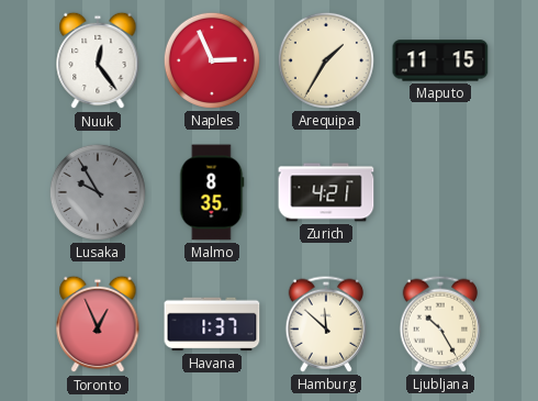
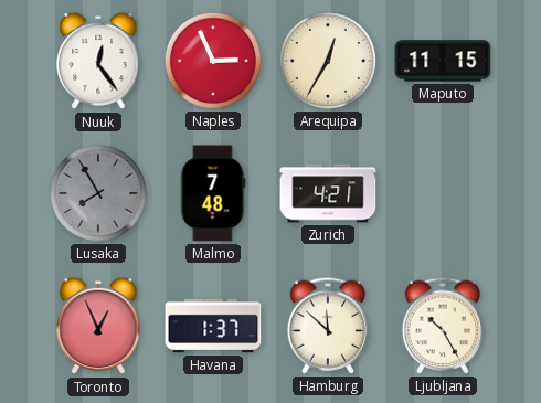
Arequipa: 1:35 -> 12:35
Lusaka: 9:55 -> 7:55
Malmo: 8:35 -> 7:48
